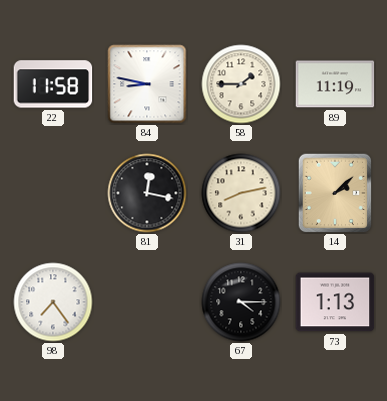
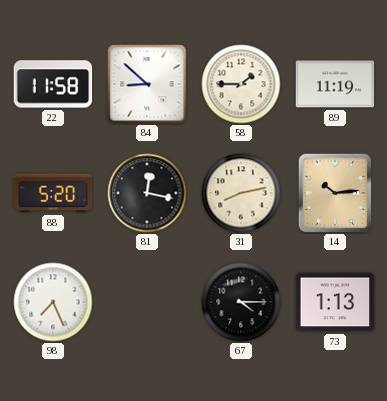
84: 8:47 -> 8:52
88: none -> 5:20
14: 2:08 -> 10:14
98: 7:24 -> 7:26
